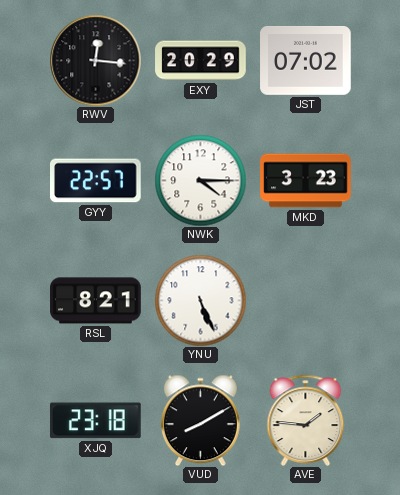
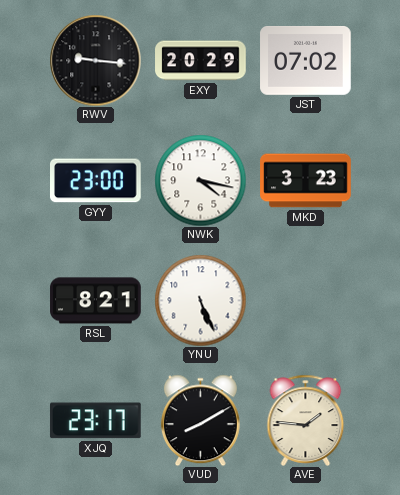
RWV: 12:16 -> 9:16
GYY: 22:57 -> 23:00
NWK: 4:15 -> 4:17
XJQ: 23:18 -> 23:17
